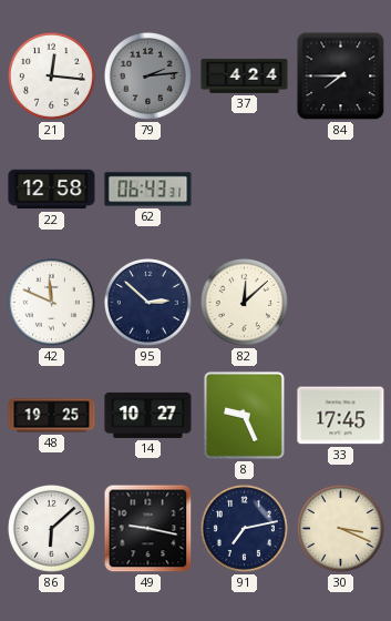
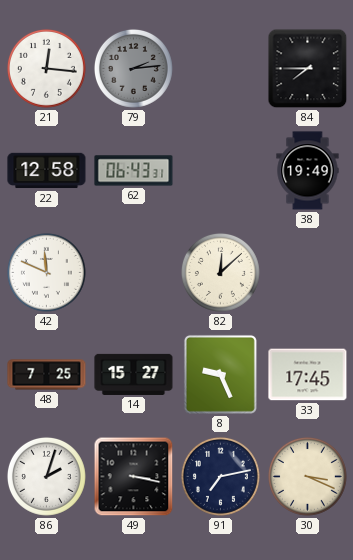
37: 4:24 -> none
38: none -> 19:49
95: 2:52 -> none
48: 19:25 -> 7:25
14: 10:27 -> 15:27
86: 6:08 -> 2:03
49: 9:17 -> 3:17
